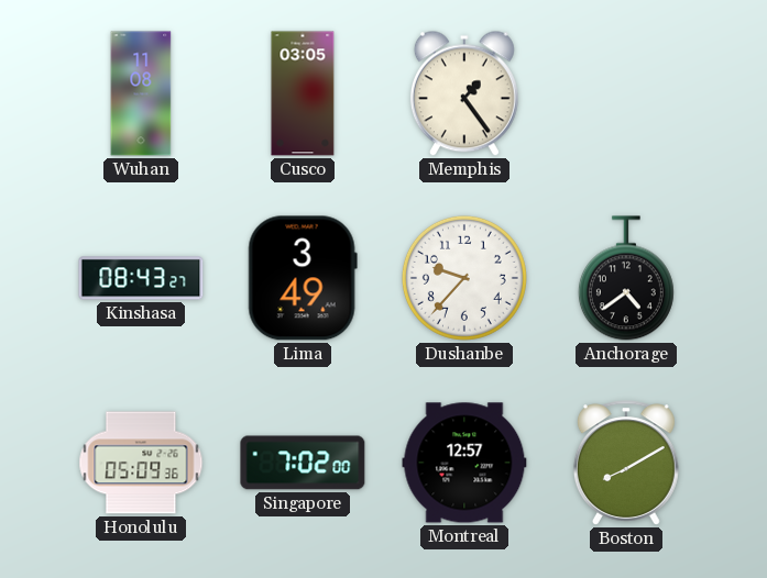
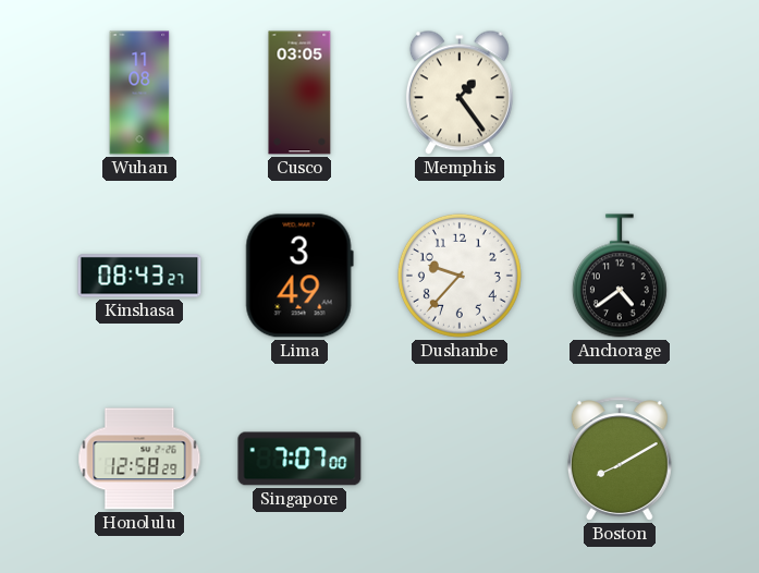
Honolulu: 05:09 -> 12:58
Singapore: 7:02 -> 7:07
Montreal: 12:57 -> none
